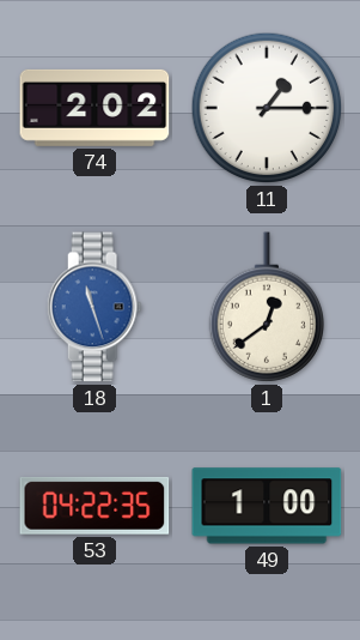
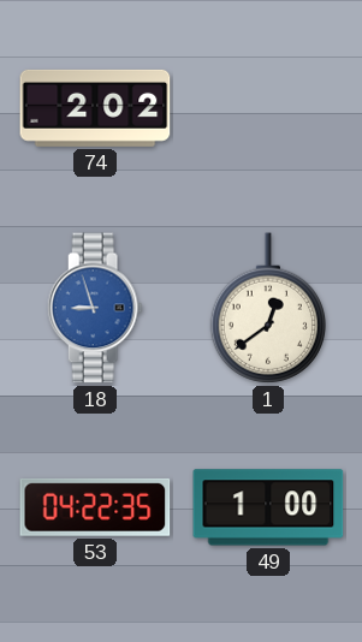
11: 1:15 -> none
18: 11:27 -> 8:57
